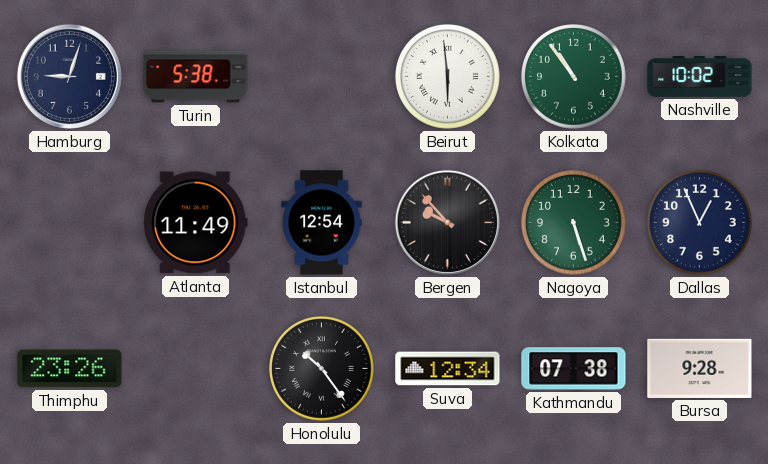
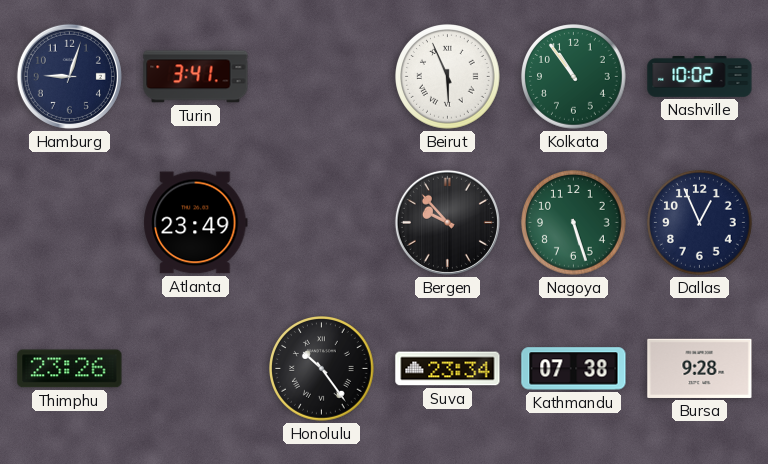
Turin: 5:38 -> 3:41
Beirut: 5:59 -> 5:56
Atlanta: 11:49 -> 23:49
Istanbul: 12:54 -> none
Suva: 12:34 -> 23:34
